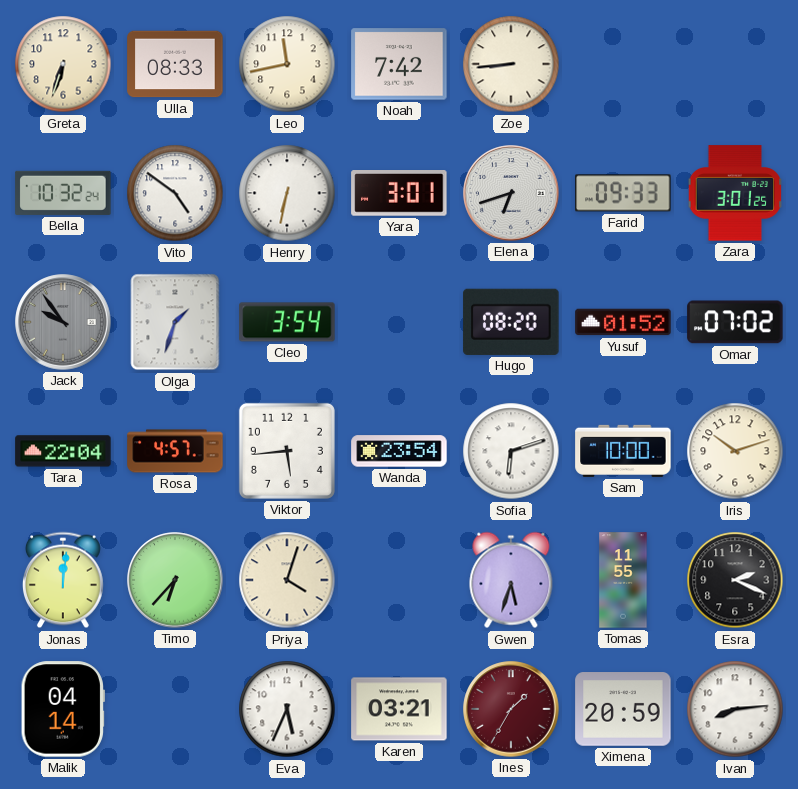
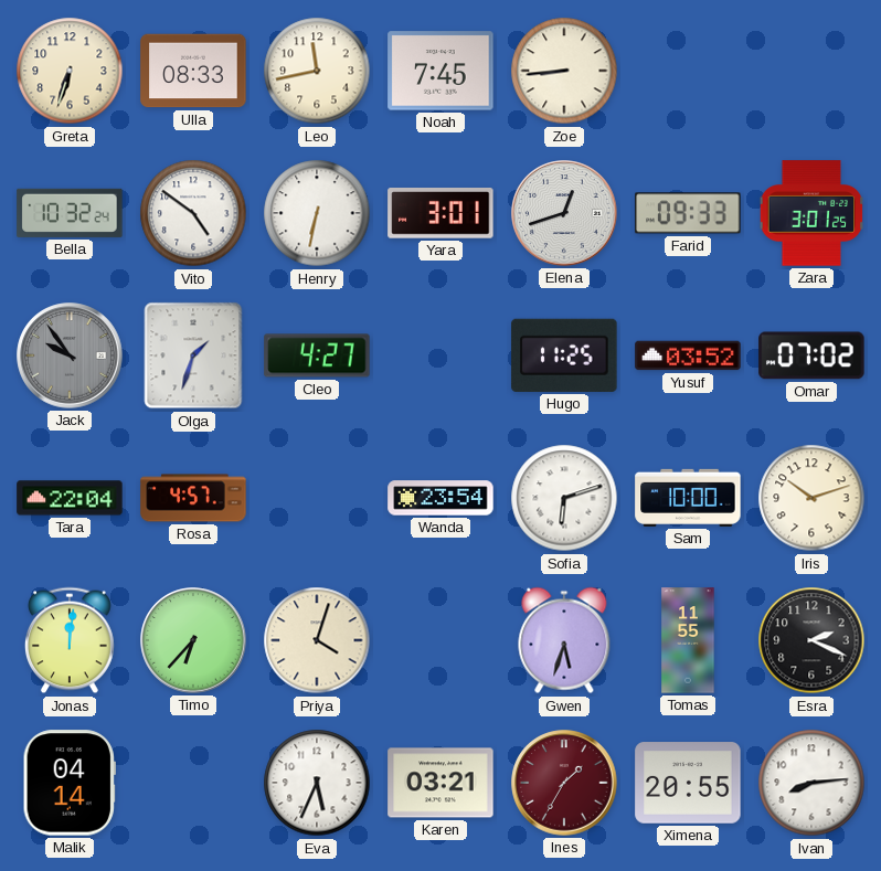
Noah: 7:42 -> 7:45
Elena: 6:42 -> 12:42
Cleo: 3:54 -> 4:27
Hugo: 08:20 -> 11:25
Yusuf: 01:52 -> 03:52
Viktor: 5:44 -> none
Ximena: 20:59 -> 20:55
